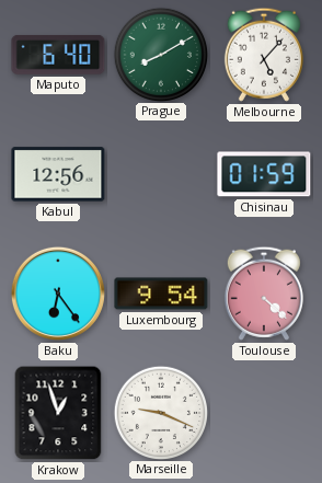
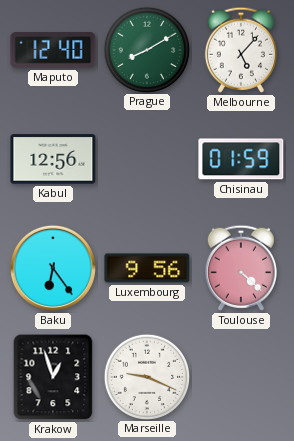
Maputo: 6:40 -> 12:40
Luxembourg: 9:54 -> 9:56
